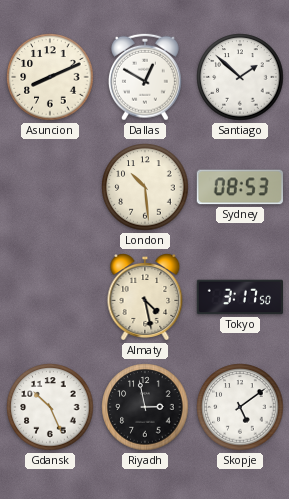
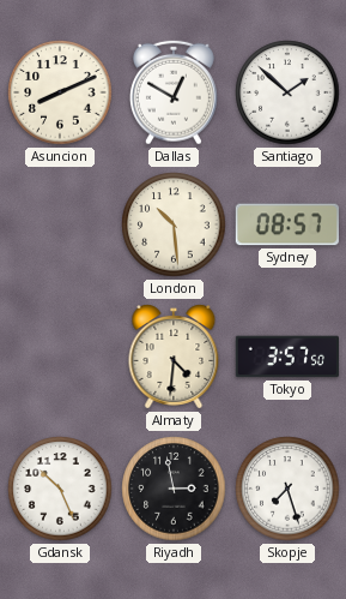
Sydney: 08:53 -> 08:57
Almaty: 4:28 -> 4:31
Tokyo: 3:17 -> 3:57
Skopje: 5:09 -> 7:27
